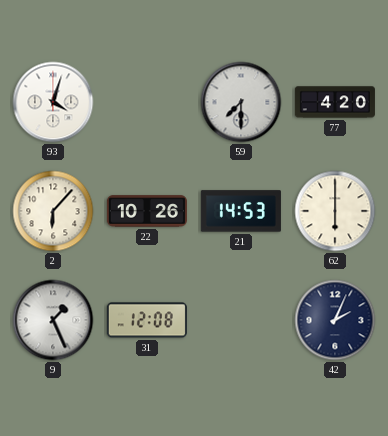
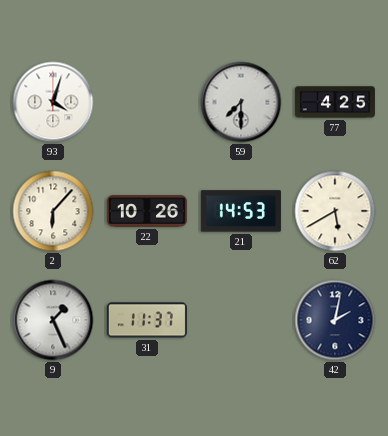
77: 4:20 -> 4:25
62: 6:00 -> 5:40
31: 12:08 -> 11:37
42: 2:04 -> 2:02
